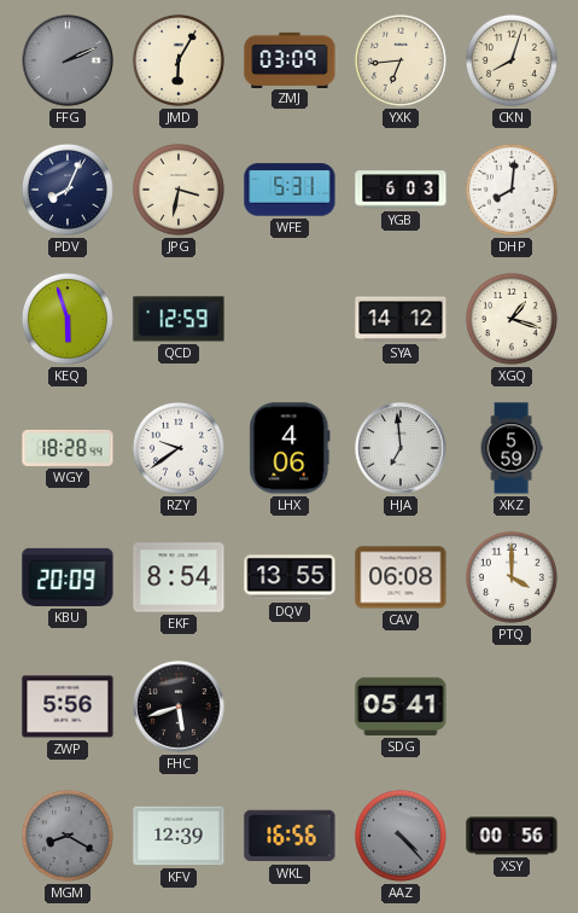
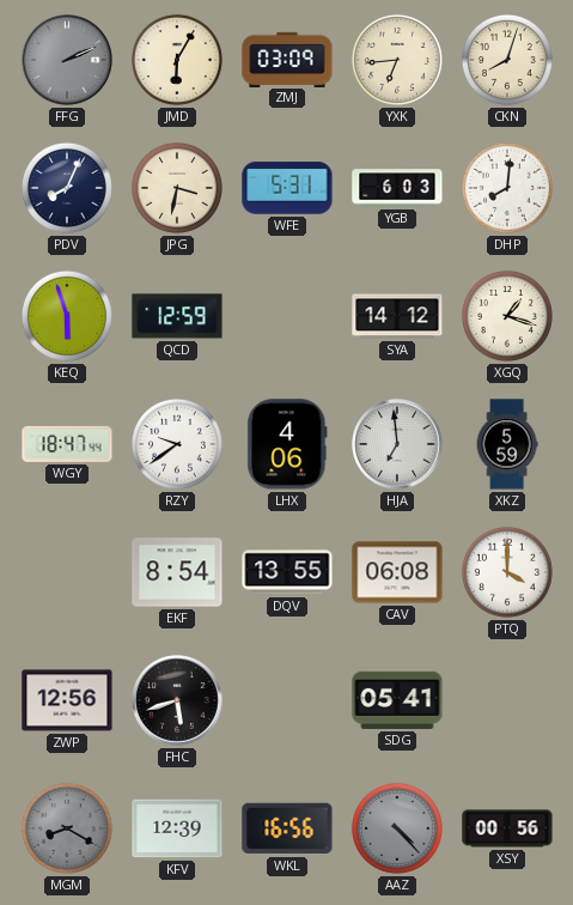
WGY: 18:28 -> 18:47
KBU: 20:09 -> none
ZWP: 5:56 -> 12:56
